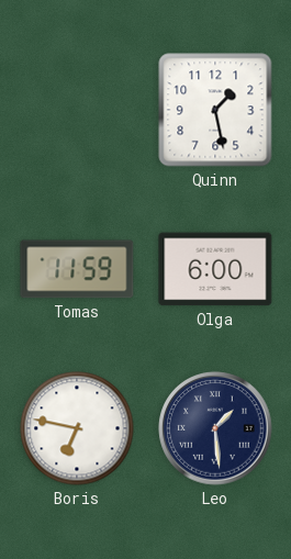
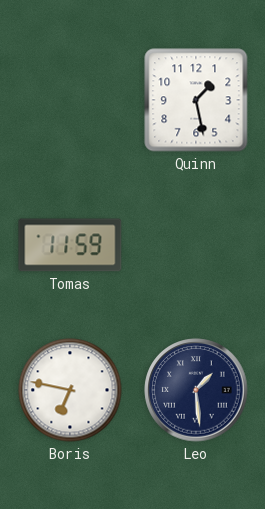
Olga: 6:00 -> none
